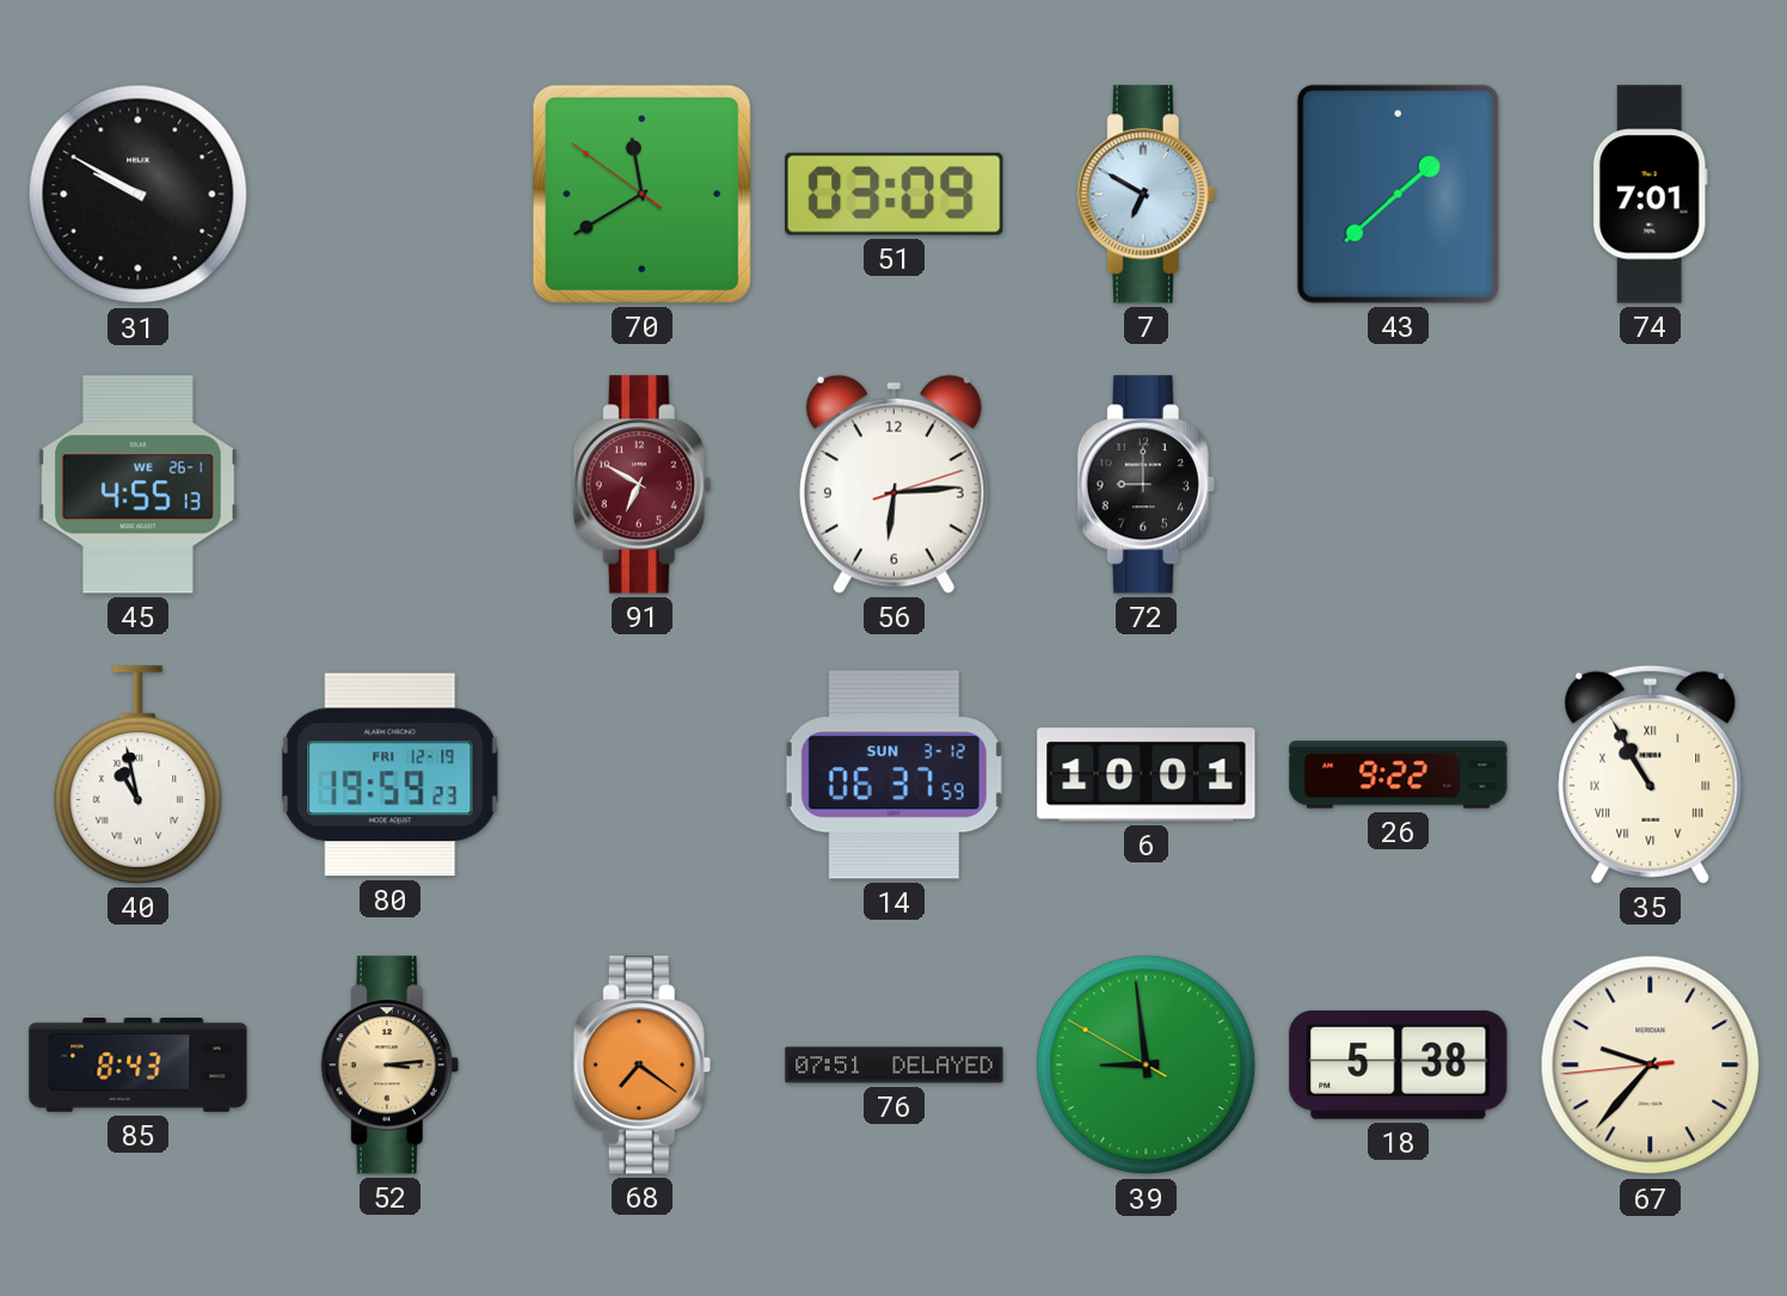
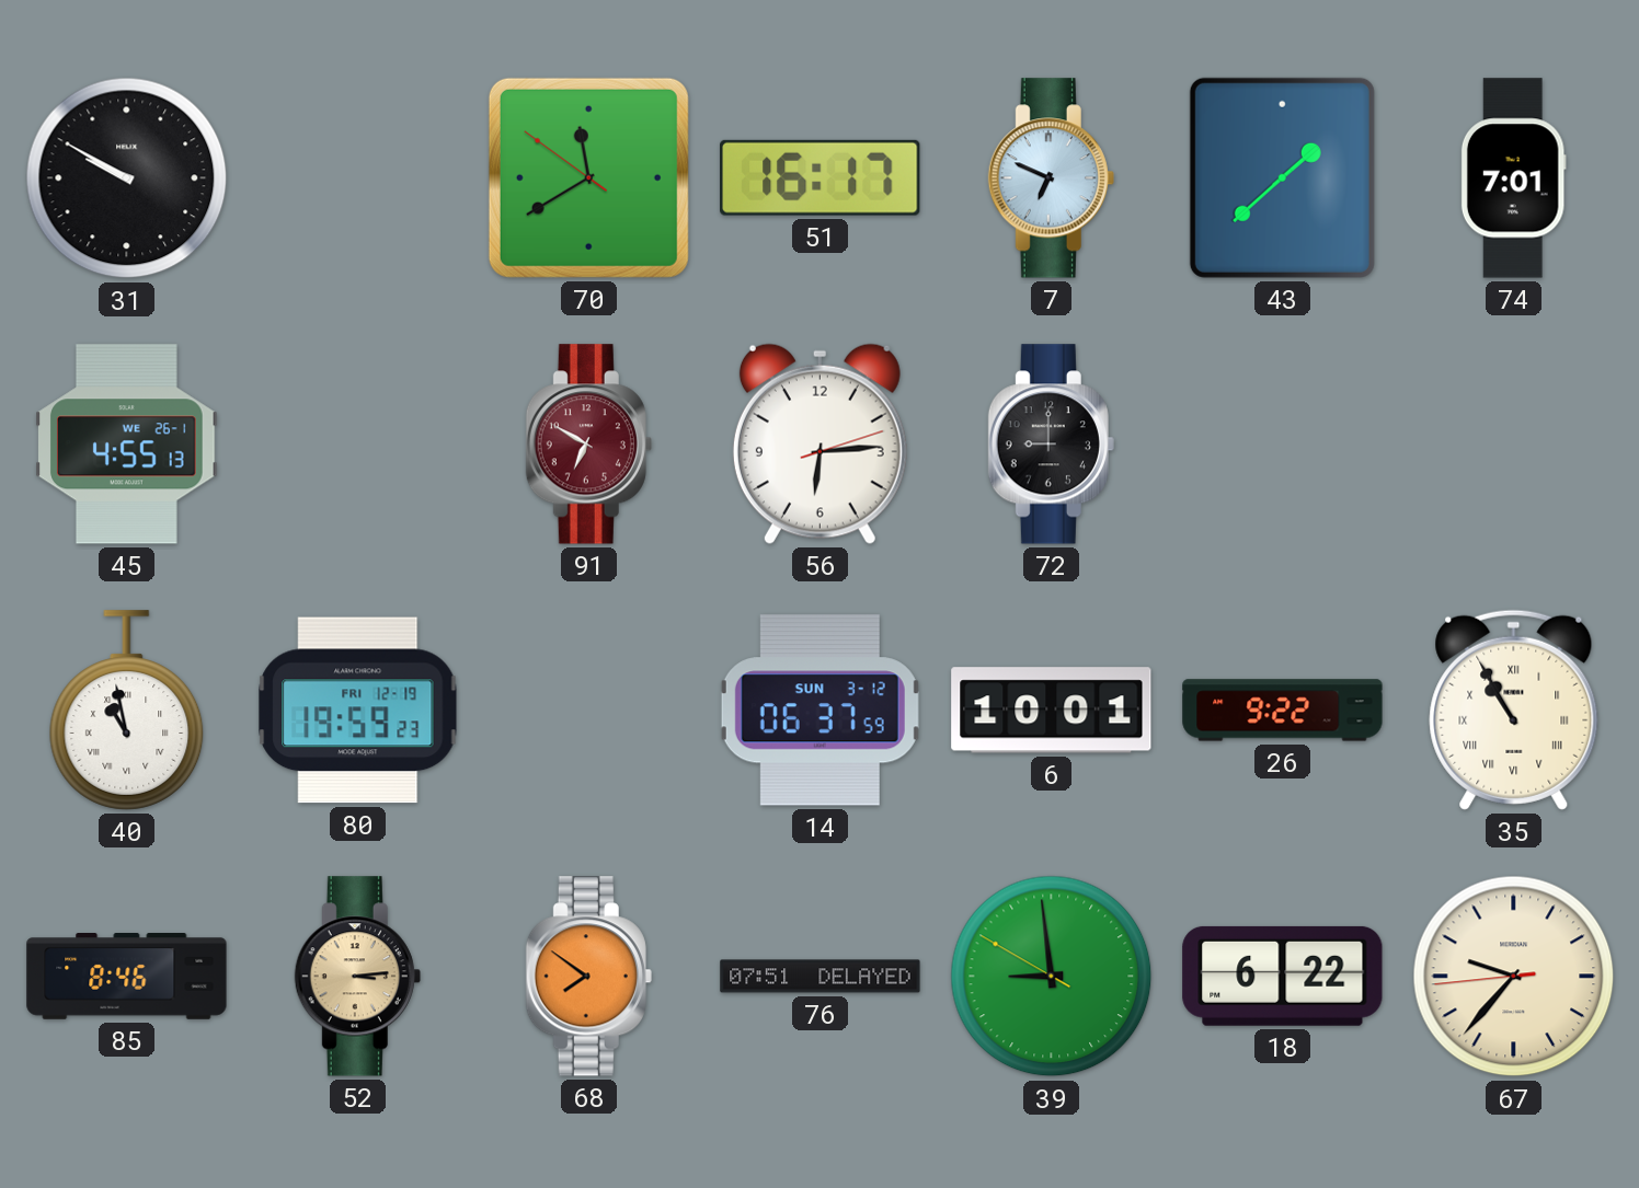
51: 03:09 -> 16:17
7: 6:50 -> 6:49
85: 8:43 -> 8:46
68: 7:21 -> 7:51
18: 5:38 -> 6:22
